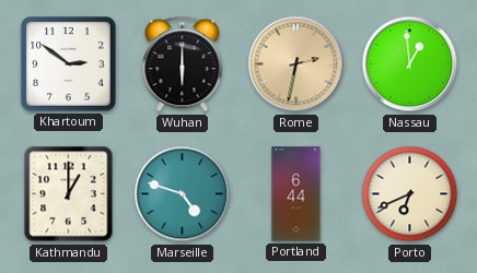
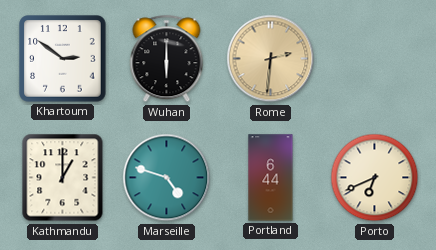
Rome: 2:32 -> 2:31
Nassau: 12:59 -> none
